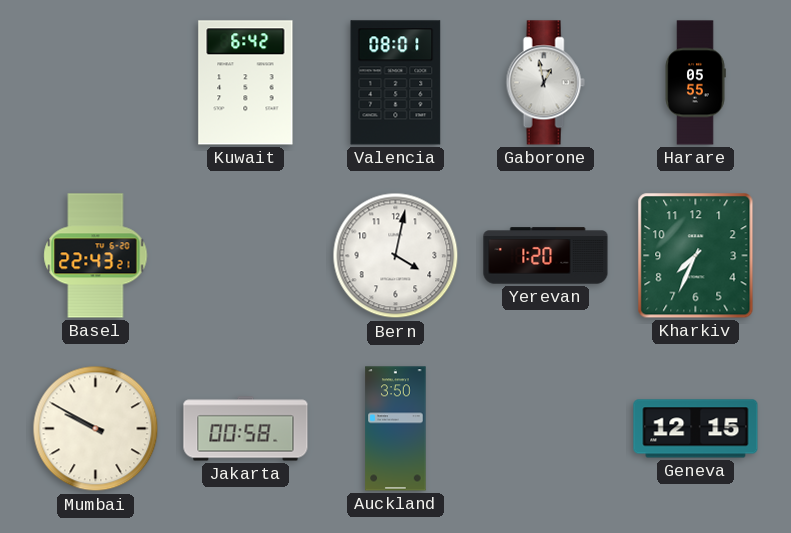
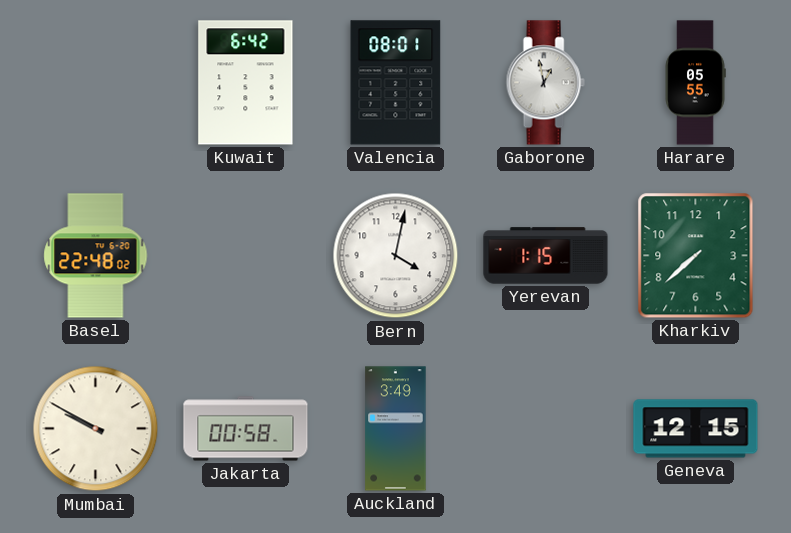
Basel: 22:43 -> 22:48
Yerevan: 1:20 -> 1:15
Kharkiv: 7:34 -> 7:38
Auckland: 3:50 -> 3:49
